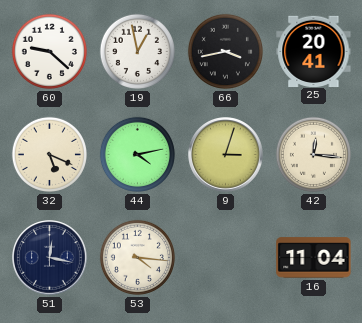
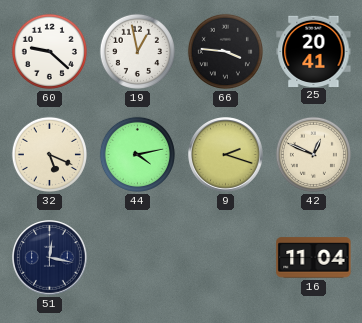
66: 3:43 -> 3:46
9: 3:03 -> 2:18
42: 12:16 -> 12:49
53: 4:16 -> none
